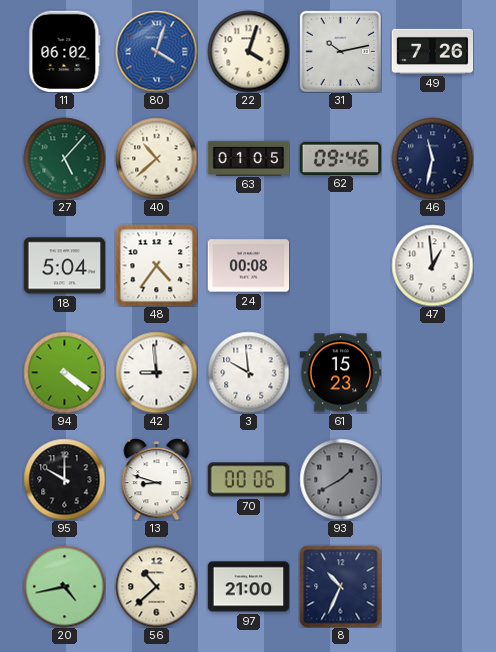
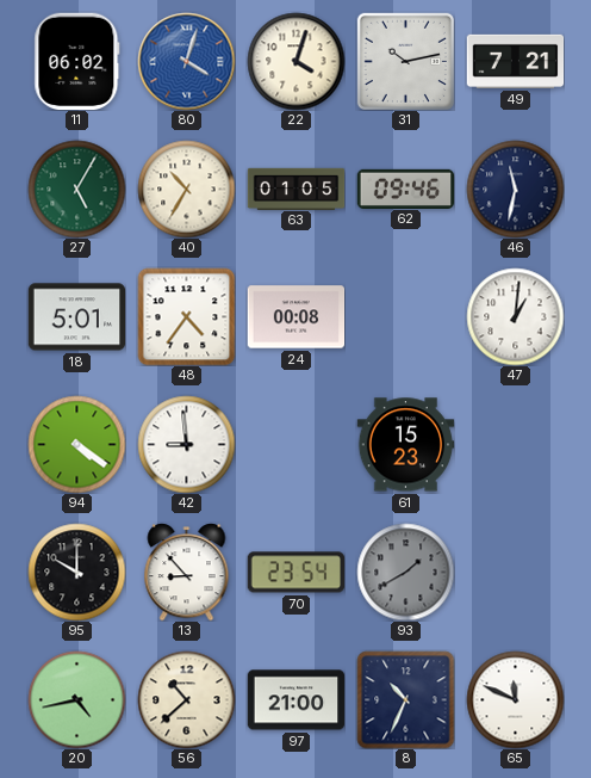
49: 7:26 -> 7:21
27: 5:07 -> 5:05
40: 10:38 -> 10:35
18: 5:04 -> 5:01
47: 12:59 -> 1:01
3: 9:59 -> none
13: 8:48 -> 8:53
70: 00:06 -> 23:54
65: none -> 11:49
